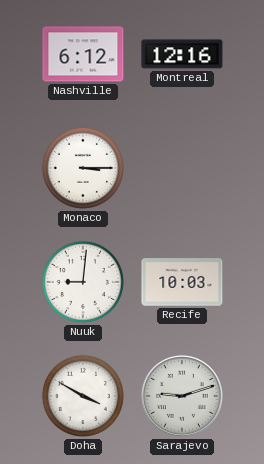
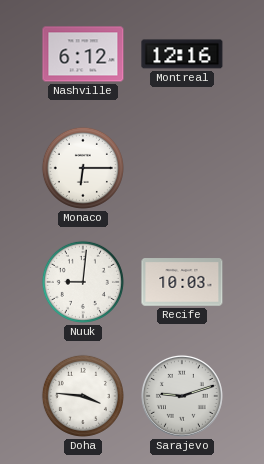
Monaco: 3:15 -> 6:15
Doha: 3:50 -> 3:46
